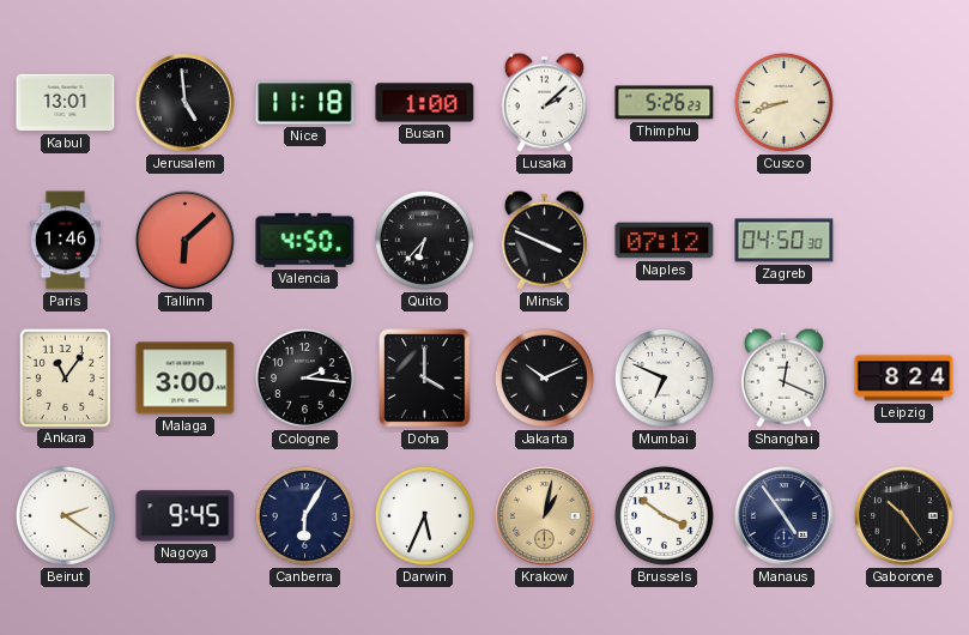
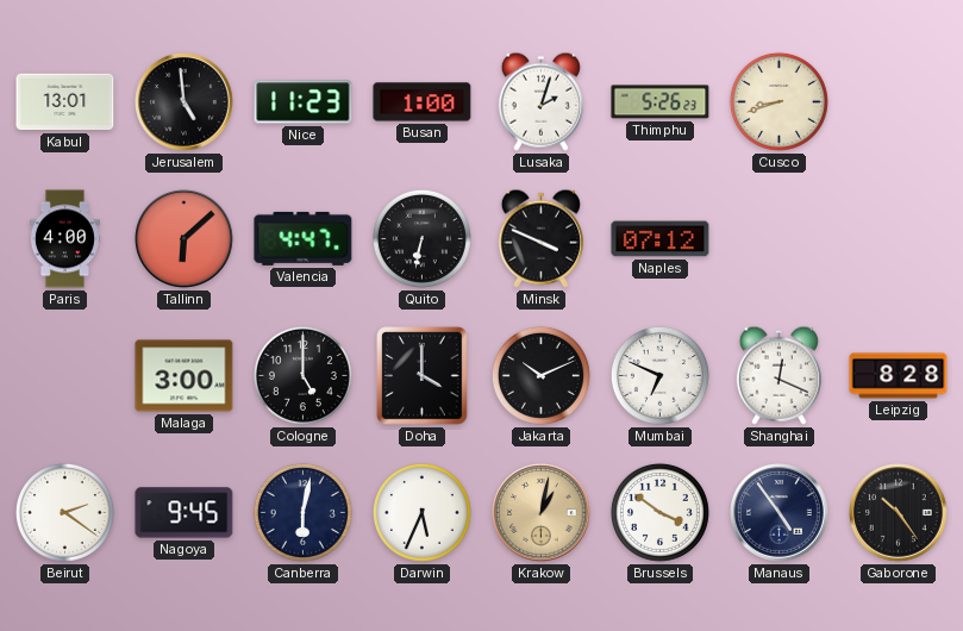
Nice: 11:18 -> 11:23
Lusaka: 2:08 -> 2:03
Paris: 1:46 -> 4:00
Valencia: 4:50 -> 4:47
Quito: 6:37 -> 6:32
Zagreb: 04:50 -> none
Ankara: 11:06 -> none
Cologne: 2:16 -> 5:00
Leipzig: 8:24 -> 8:28
Canberra: 6:05 -> 6:02
